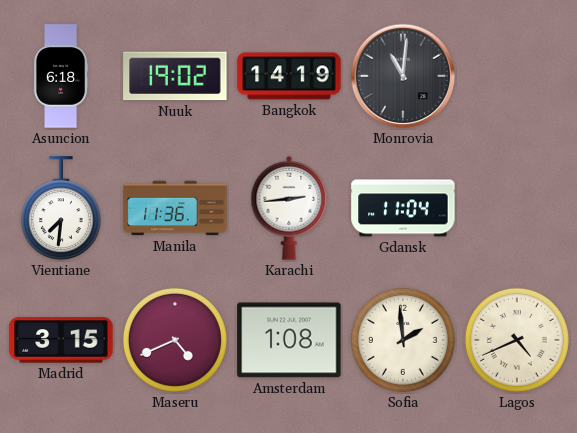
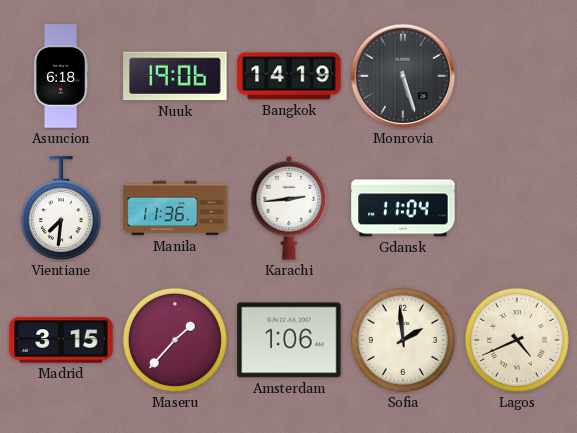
Nuuk: 19:02 -> 19:06
Monrovia: 11:01 -> 5:27
Maseru: 4:41 -> 1:37
Amsterdam: 1:08 -> 1:06
